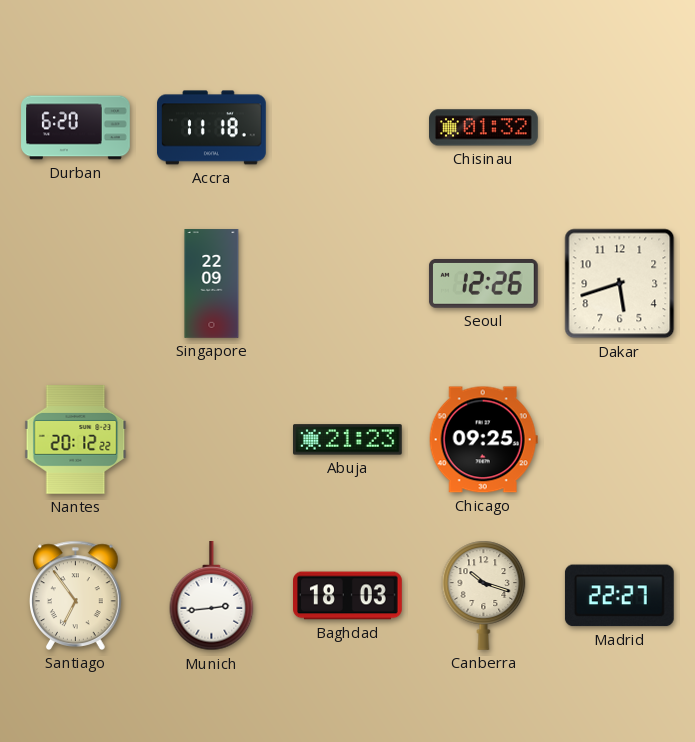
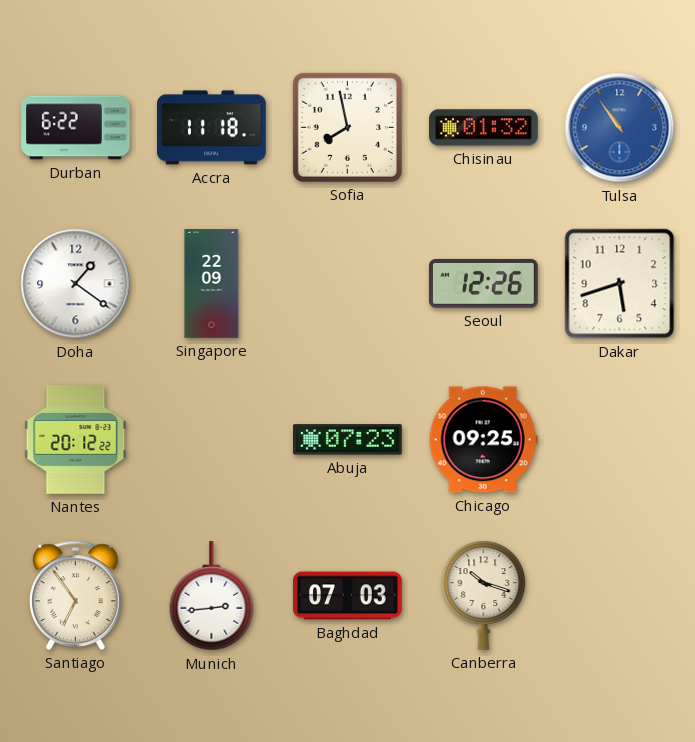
Durban: 6:20 -> 6:22
Sofia: none -> 7:58
Tulsa: none -> 10:54
Doha: none -> 1:21
Abuja: 21:23 -> 07:23
Baghdad: 18:03 -> 07:03
Madrid: 22:27 -> none
